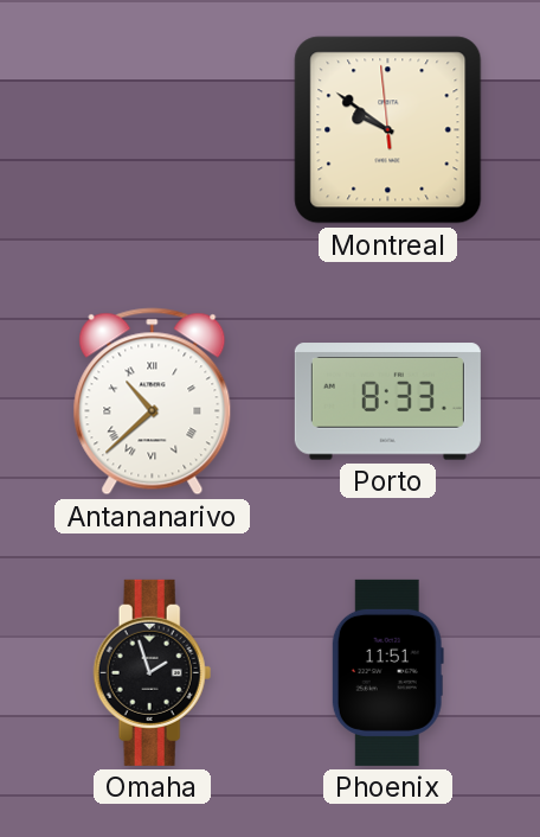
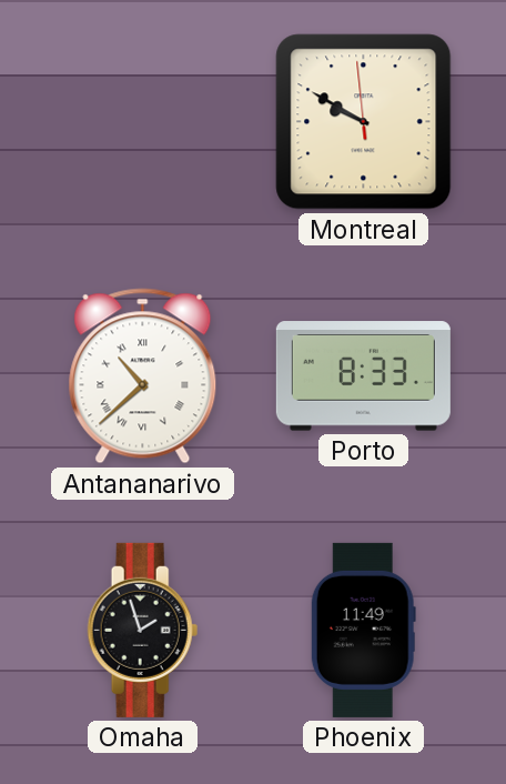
Montreal: 9:50 -> 9:49
Phoenix: 11:51 -> 11:49
